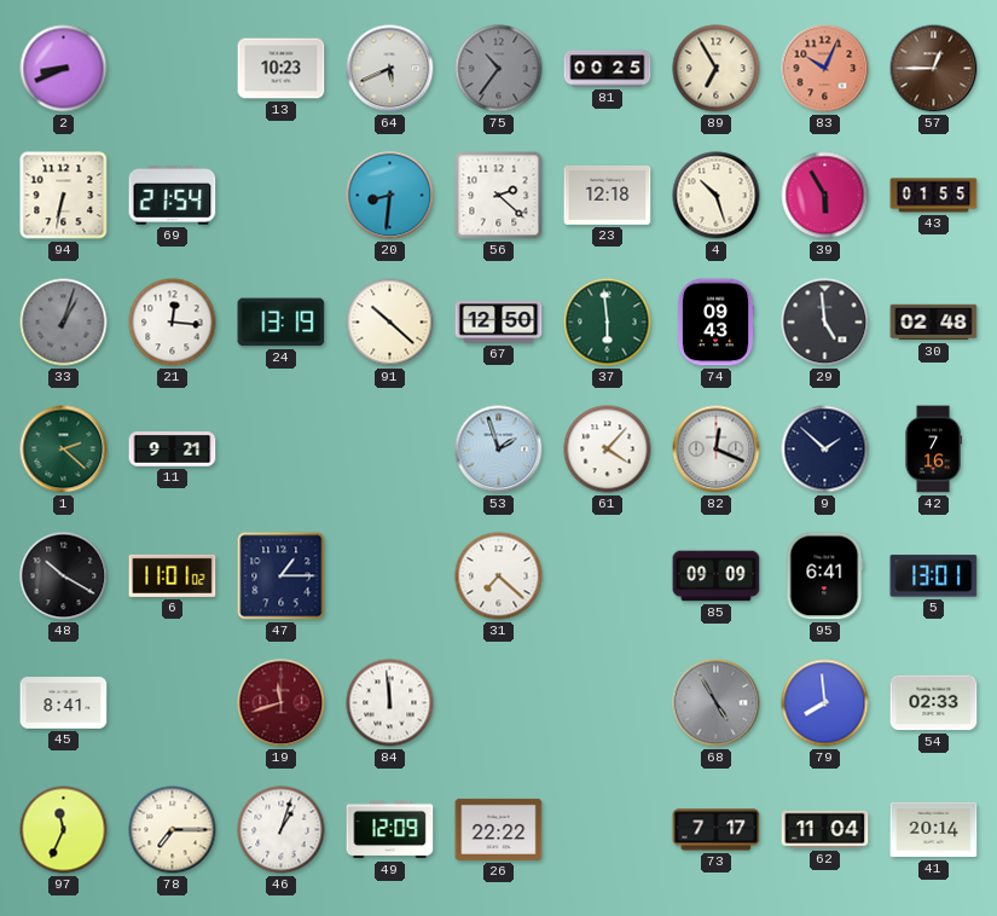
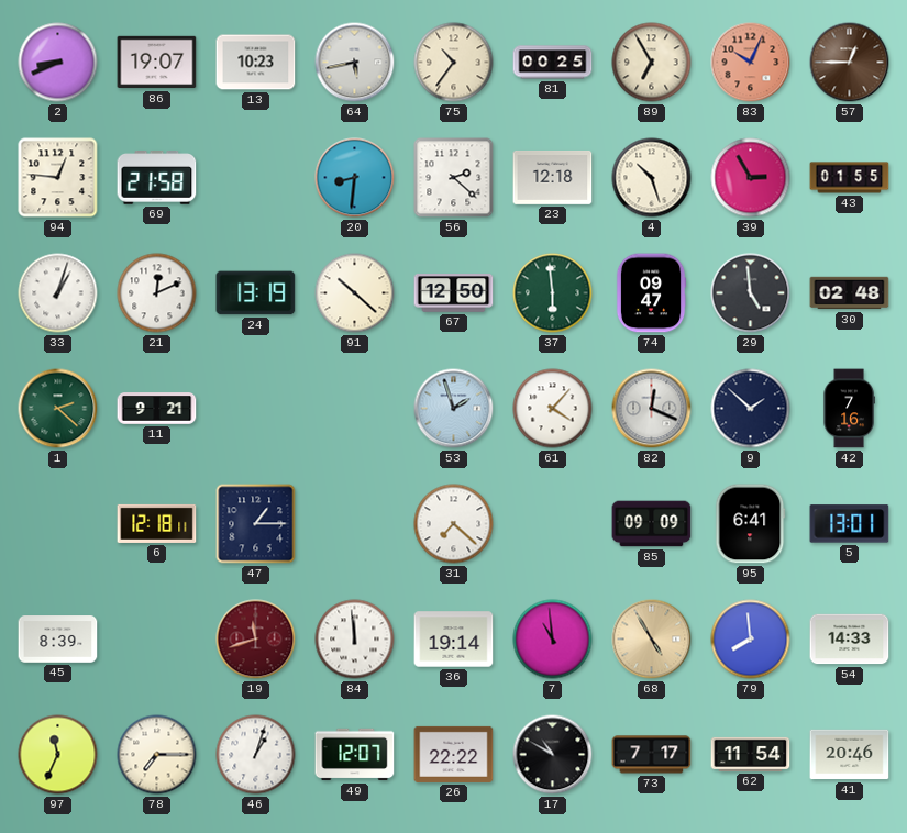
86: none -> 19:07
64: 5:41 -> 5:43
75 dial: grey -> cream
94: 6:32 -> 12:46
69: 21:54 -> 21:58
39: 5:55 -> 2:55
33 dial: grey -> white
21: 12:16 -> 12:11
74: 09:43 -> 09:47
48: 10:20 -> none
6: 11:01 -> 12:18
45: 8:41 -> 8:39
36: none -> 19:14
7: none -> 10:59
68 dial: grey -> champagne
54: 02:33 -> 14:33
49: 12:09 -> 12:07
17: none -> 10:50
62: 11:04 -> 11:54
41: 20:14 -> 20:46
